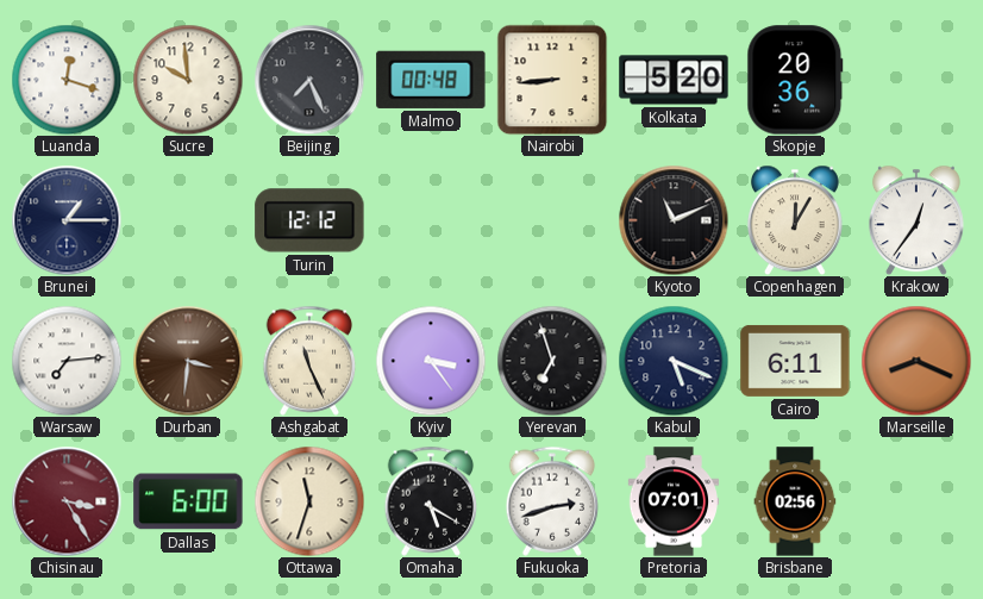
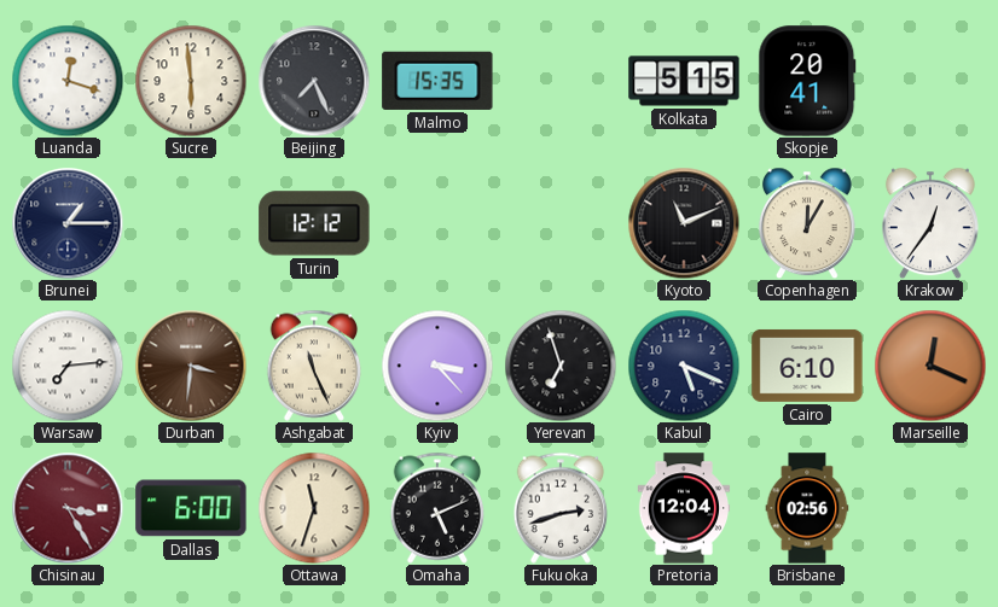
Sucre: 9:59 -> 5:59
Malmo: 00:48 -> 15:35
Nairobi: 8:44 -> none
Kolkata: 5:20 -> 5:15
Skopje: 20:36 -> 20:41
Kyiv: 3:24 -> 3:23
Cairo: 6:11 -> 6:10
Marseille: 8:19 -> 12:19
Omaha: 5:20 -> 5:11
Pretoria: 07:01 -> 12:04
